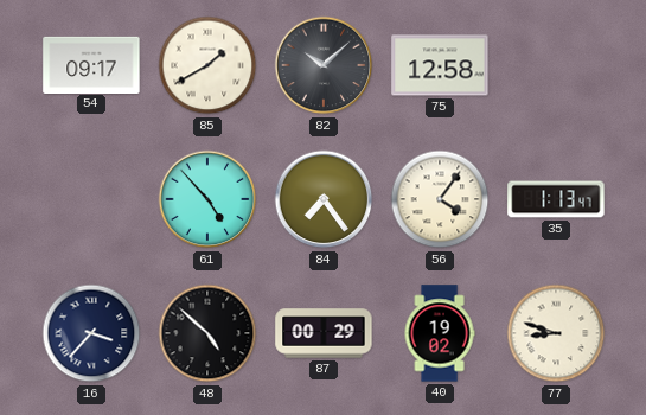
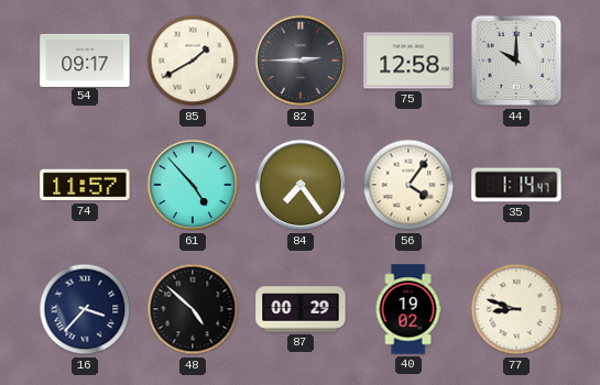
82: 10:08 -> 2:45
44: none -> 10:00
74: none -> 11:57
35: 1:13 -> 1:14
